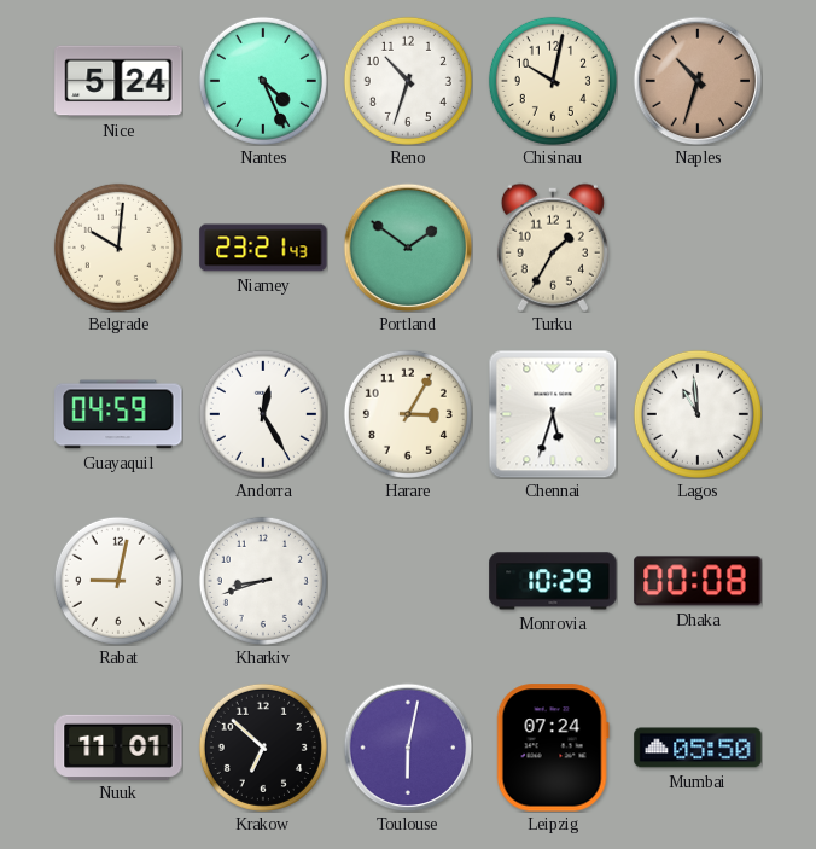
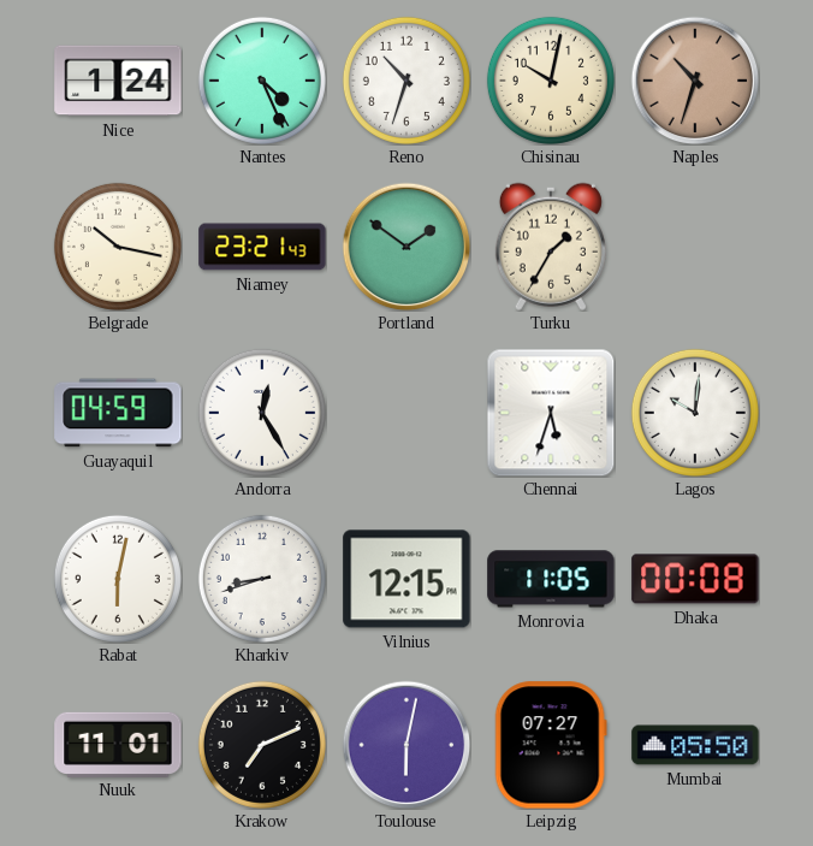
Nice: 5:24 -> 1:24
Belgrade: 10:01 -> 10:17
Harare: 3:05 -> none
Lagos: 10:59 -> 10:01
Rabat: 9:02 -> 6:02
Vilnius: none -> 12:15
Monrovia: 10:29 -> 11:05
Krakow: 6:52 -> 7:11
Leipzig: 07:24 -> 07:27
